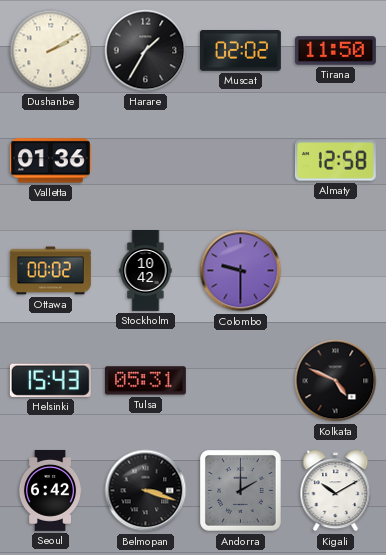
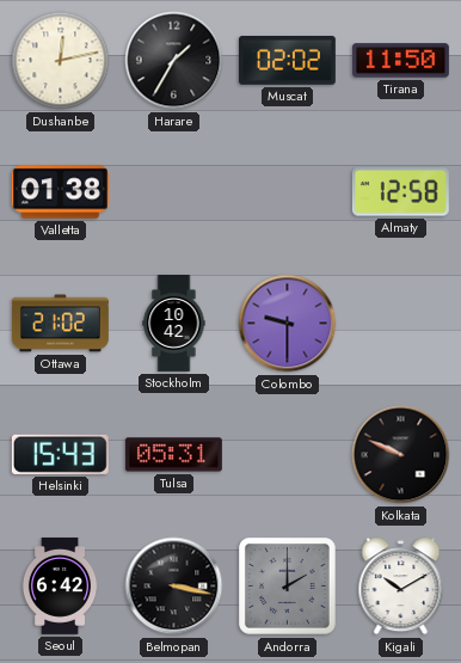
Dushanbe: 2:10 -> 12:13
Valletta: 01:36 -> 01:38
Ottawa: 00:02 -> 21:02
Kolkata: 4:49 -> 9:49
Belmopan: 3:18 -> 3:17
